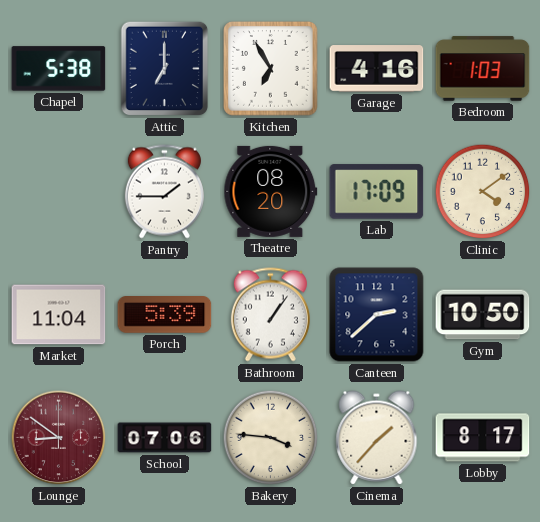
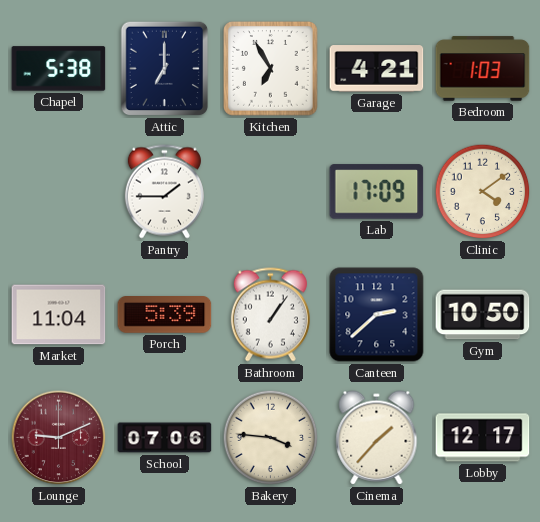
Garage: 4:16 -> 4:21
Theatre: 08:20 -> none
Lounge: 8:51 -> 9:11
Lobby: 8:17 -> 12:17
